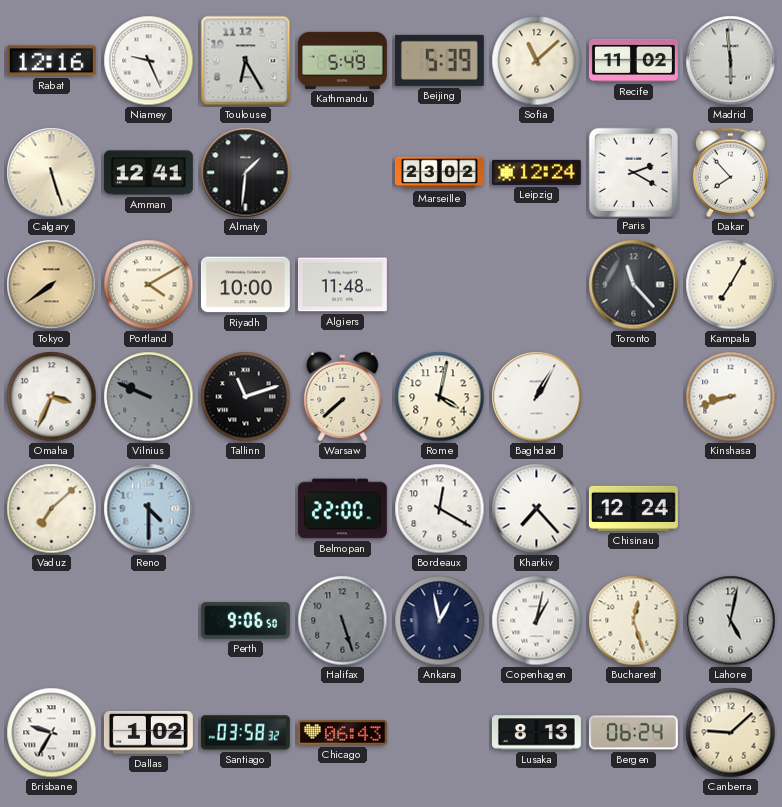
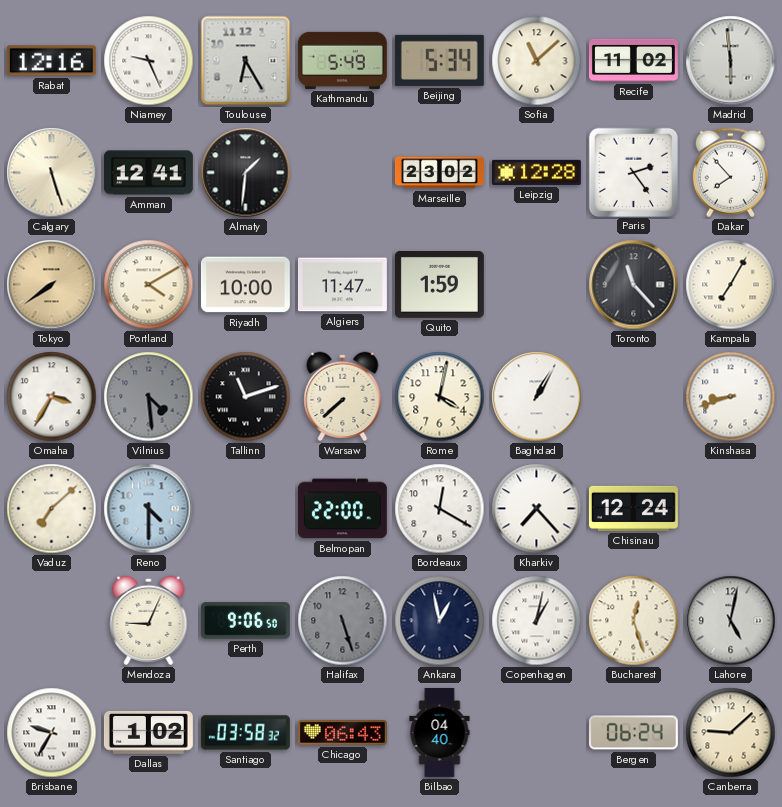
Beijing: 5:39 -> 5:34
Leipzig: 12:24 -> 12:28
Paris: 2:20 -> 2:24
Algiers: 11:48 -> 11:47
Quito: none -> 1:59
Omaha: 3:34 -> 3:35
Vilnius: 9:49 -> 4:29
Mendoza: none -> 9:04
Bilbao: none -> 04:40
Lusaka: 8:13 -> none
